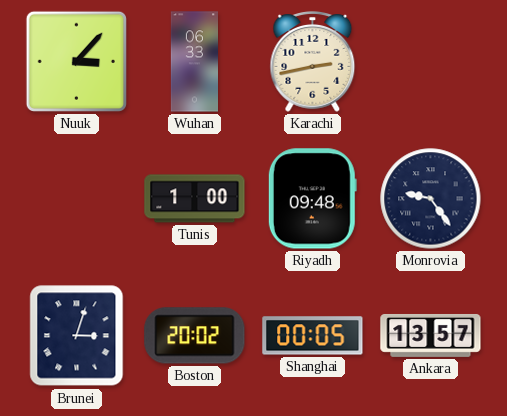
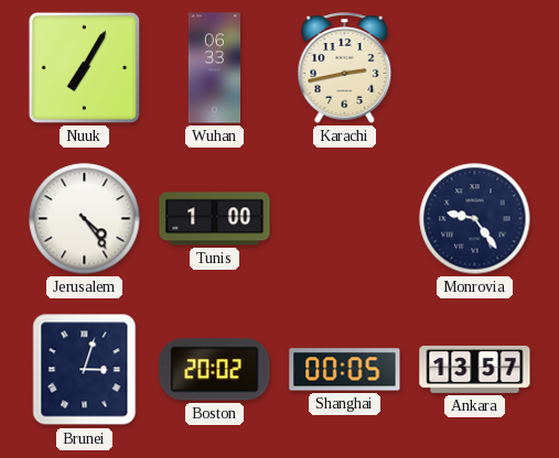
Nuuk: 3:07 -> 7:05
Jerusalem: none -> 4:24
Riyadh: 09:48 -> none
